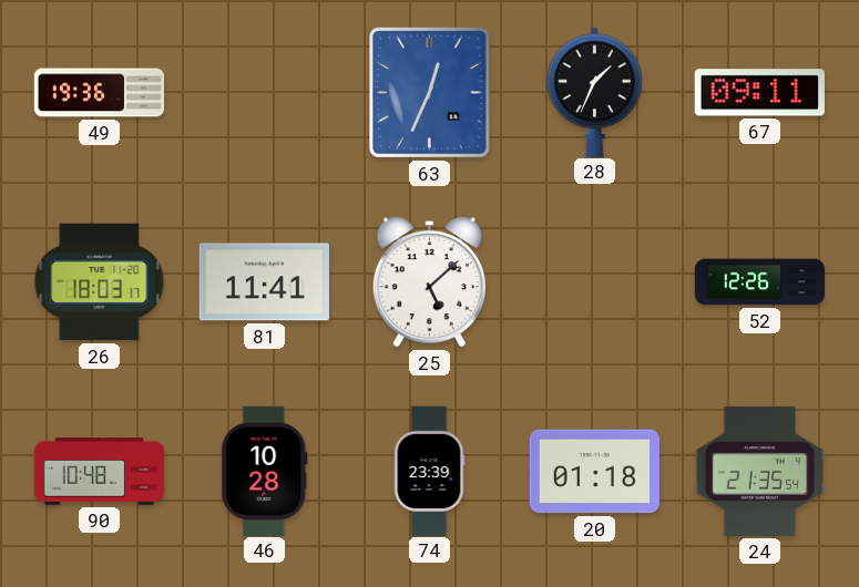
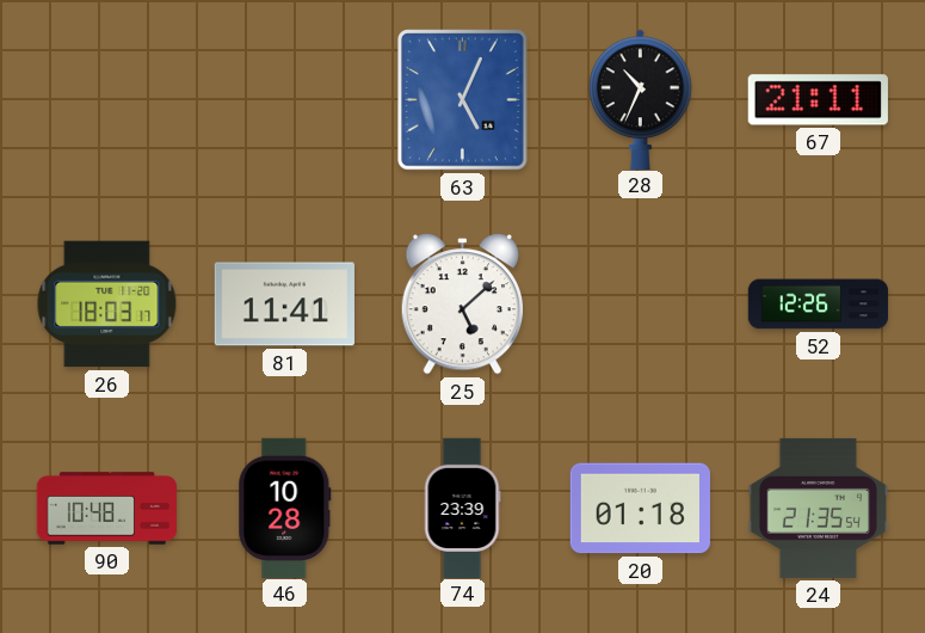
49: 19:36 -> none
63: 12:34 -> 5:04
28: 1:34 -> 10:34
67: 09:11 -> 21:11
